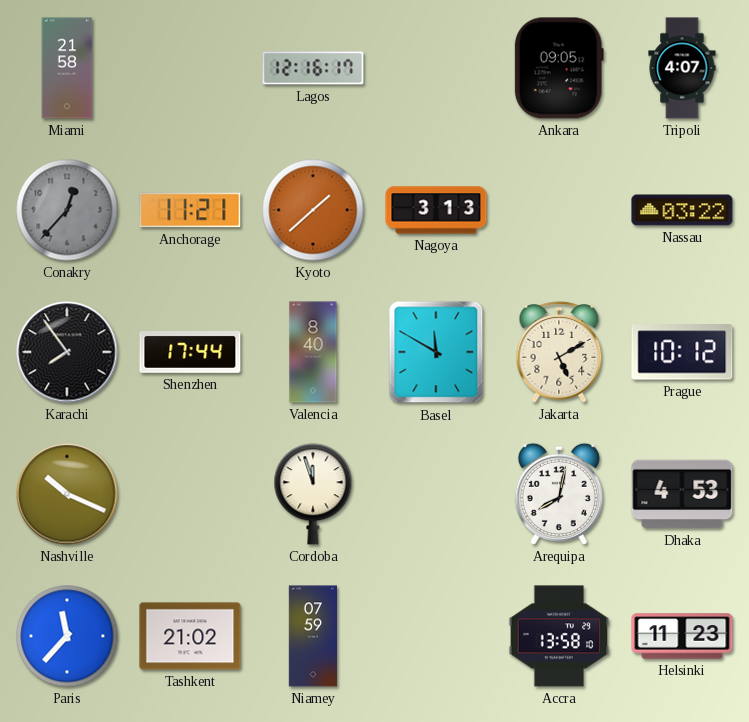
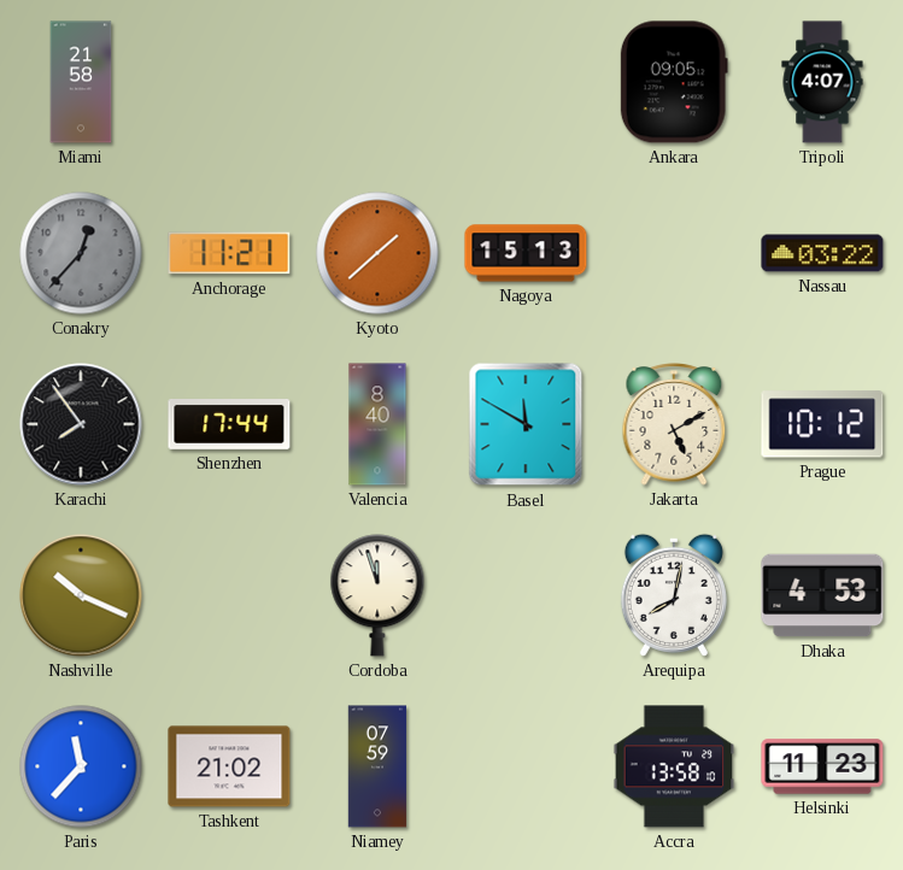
Lagos: 12:16 -> none
Nagoya: 3:13 -> 15:13
